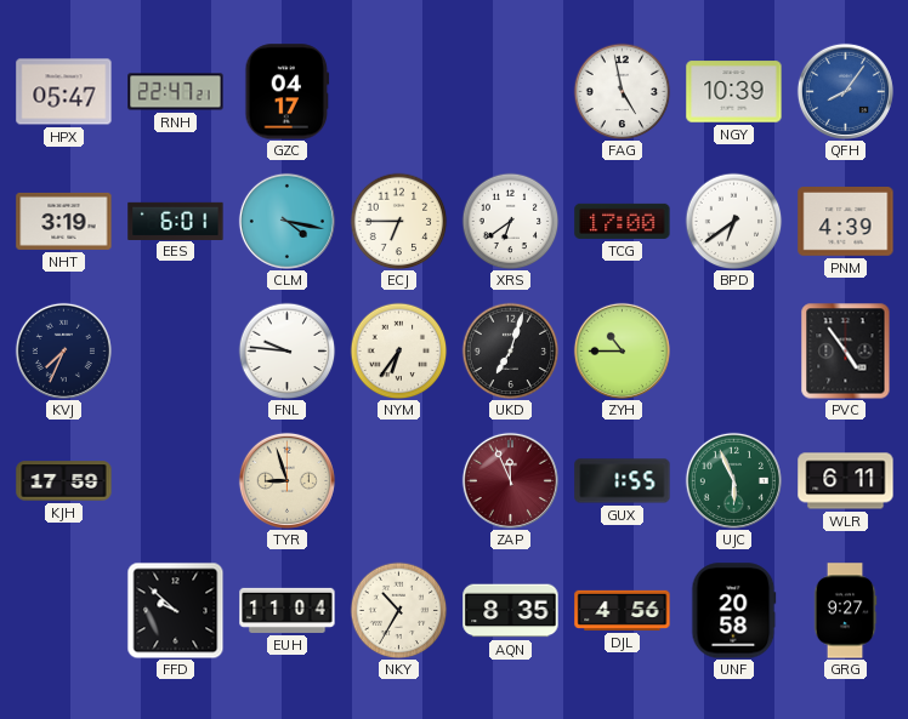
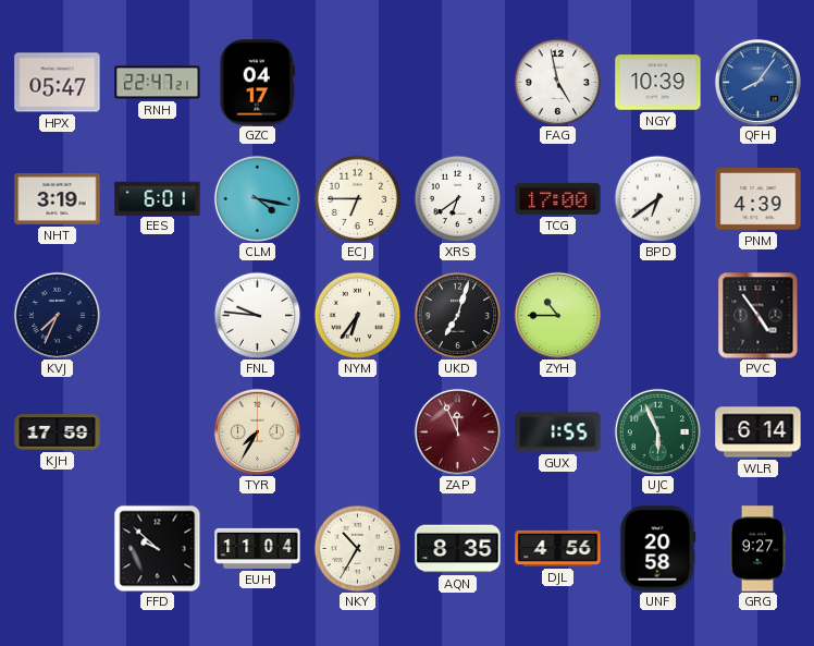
TYR: 8:57 -> 7:35
WLR: 6:11 -> 6:14
